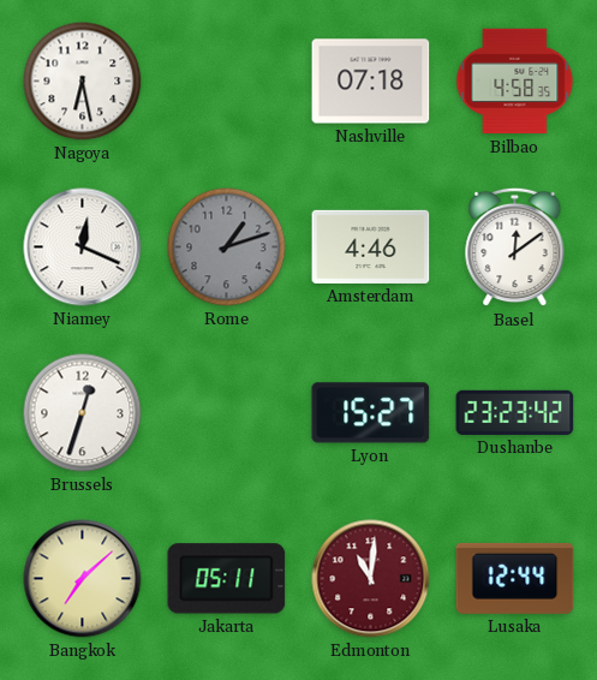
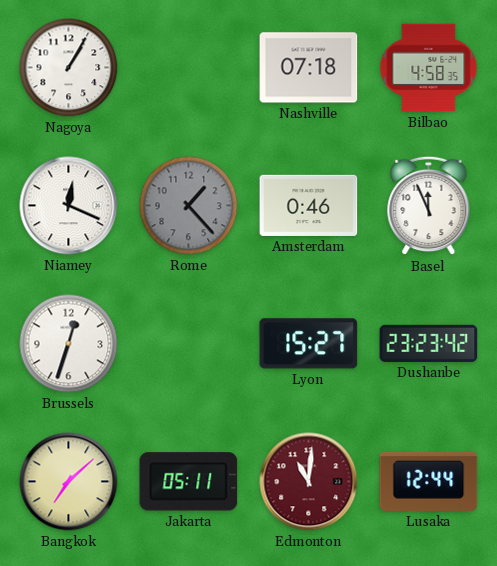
Nagoya: 6:28 -> 1:05
Rome: 1:12 -> 1:23
Amsterdam: 4:46 -> 0:46
Basel: 12:09 -> 11:56
